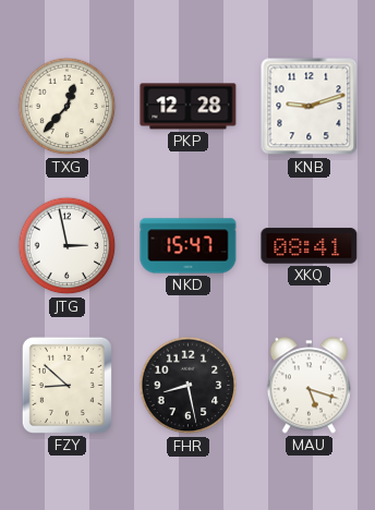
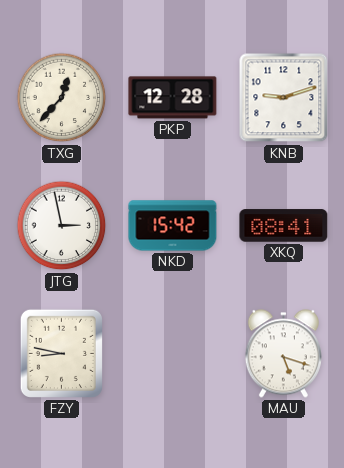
NKD: 15:47 -> 15:42
FZY: 8:52 -> 8:47
FHR: 8:28 -> none
